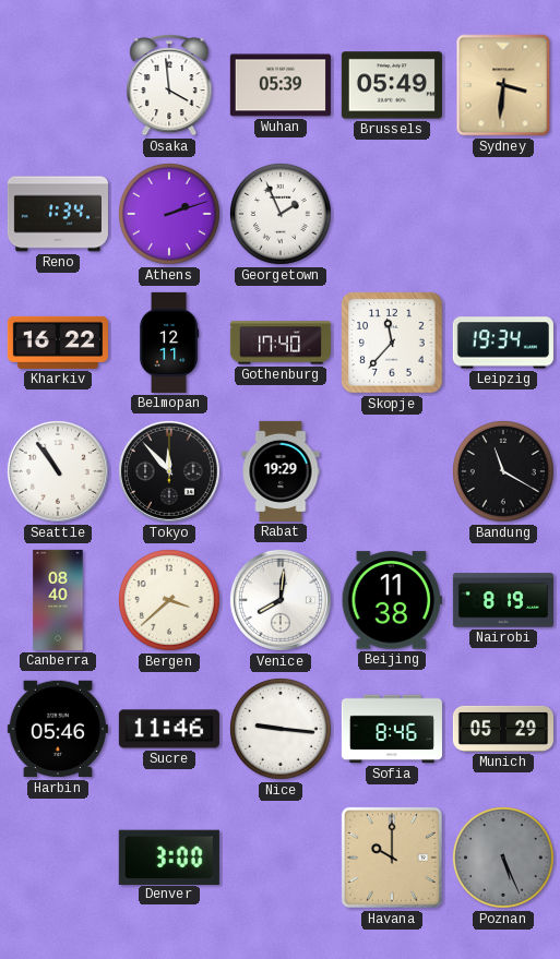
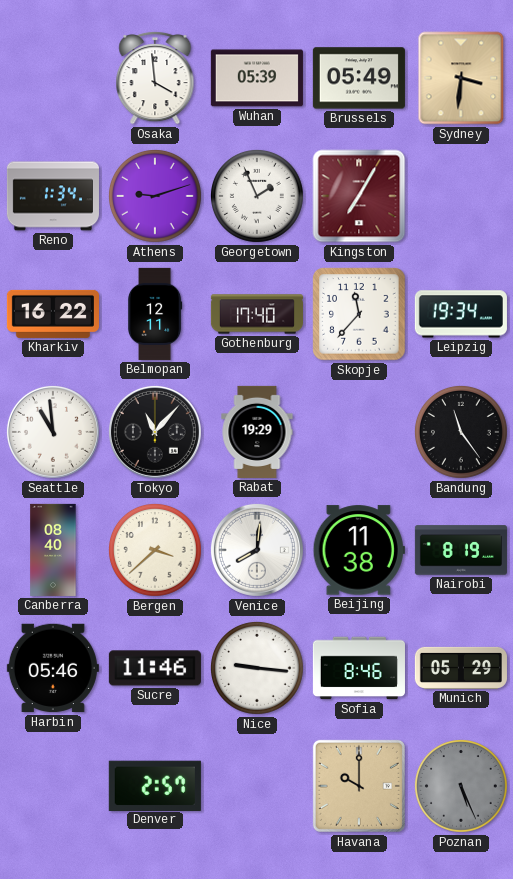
Athens: 2:12 -> 9:12
Kingston: none -> 7:05
Seattle: 10:54 -> 10:59
Tokyo: 11:53 -> 11:07
Bandung: 11:20 -> 11:24
Denver: 3:00 -> 2:57
